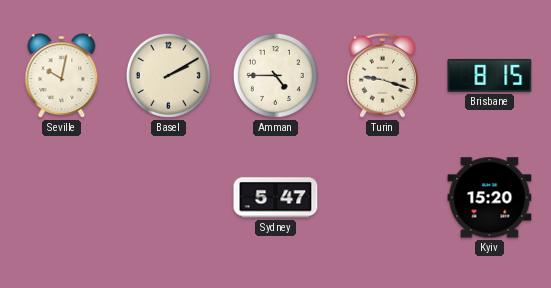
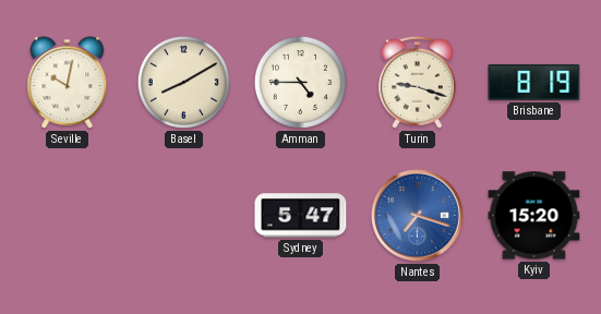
Basel: 2:10 -> 8:10
Brisbane: 8:15 -> 8:19
Nantes: none -> 7:18
